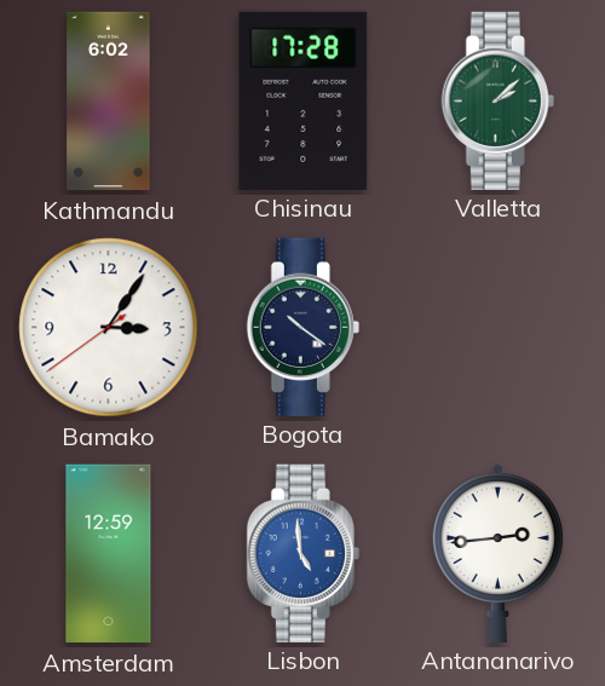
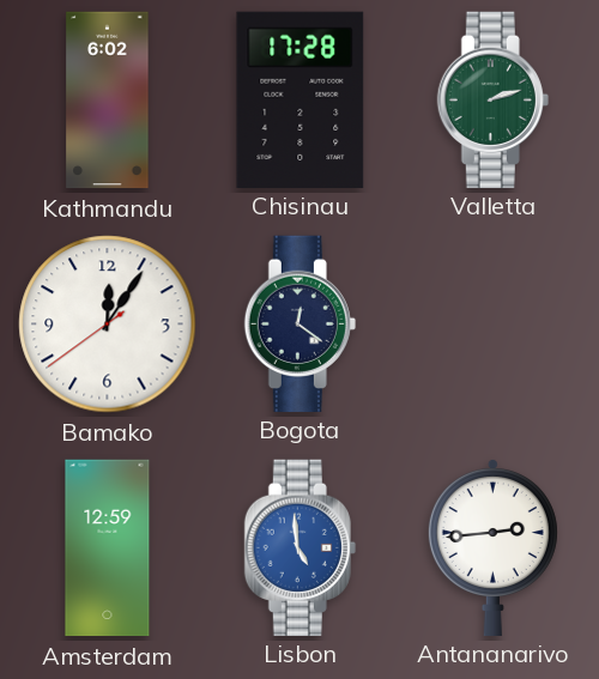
Valletta: 2:08 -> 2:12
Bamako: 3:05 -> 12:05
Bogota: 10:21 -> 12:21
